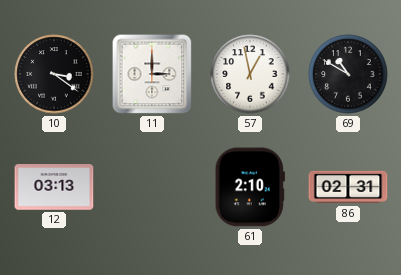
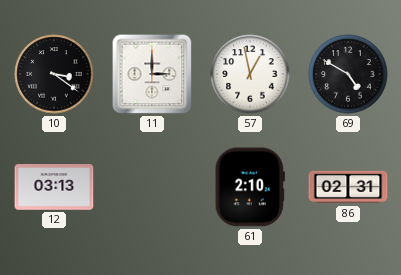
69: 10:50 -> 4:50
